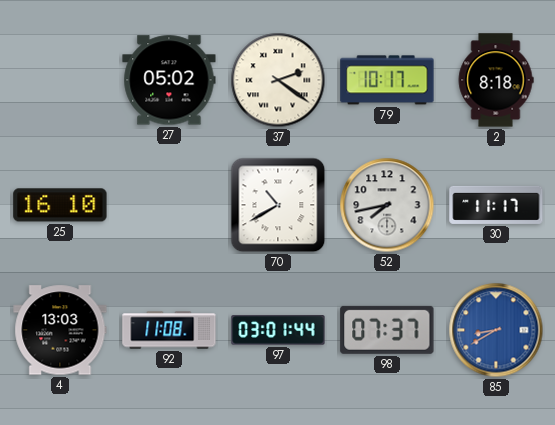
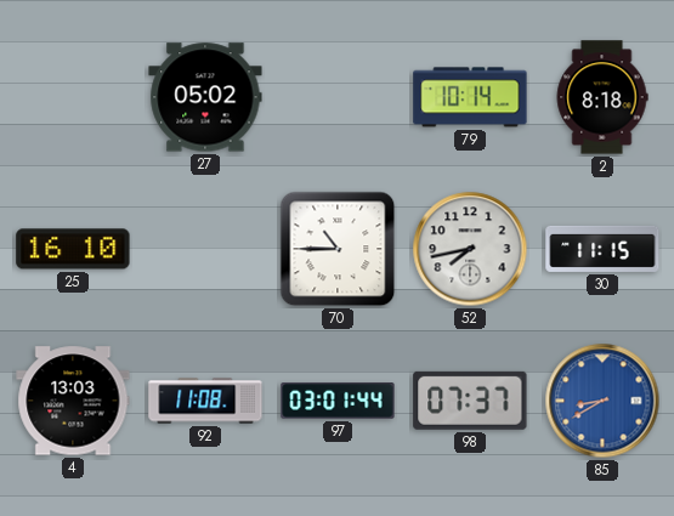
37: 2:21 -> none
79: 10:17 -> 10:14
70: 10:40 -> 10:45
30: 11:17 -> 11:15
